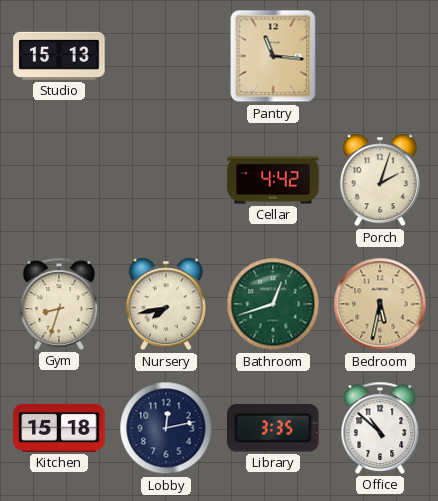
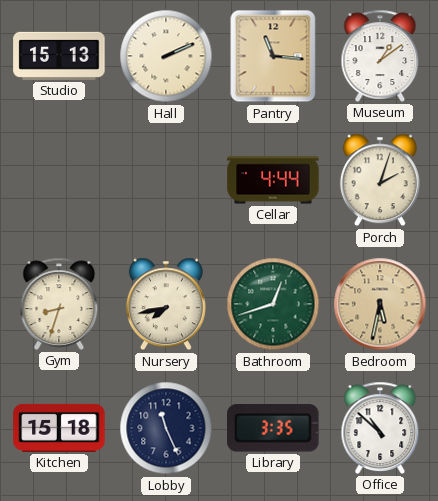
Hall: none -> 2:11
Museum: none -> 1:09
Cellar: 4:42 -> 4:44
Lobby: 12:13 -> 11:26
